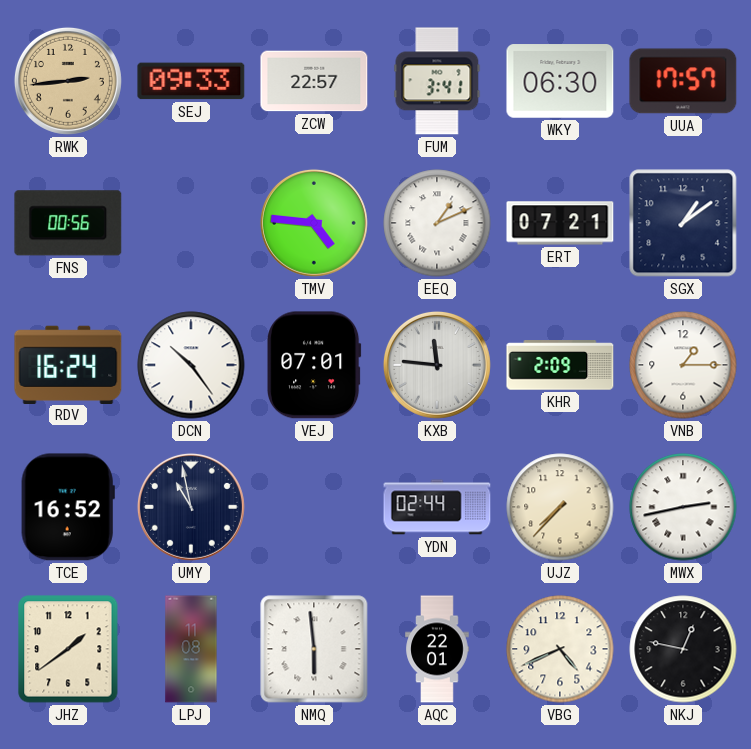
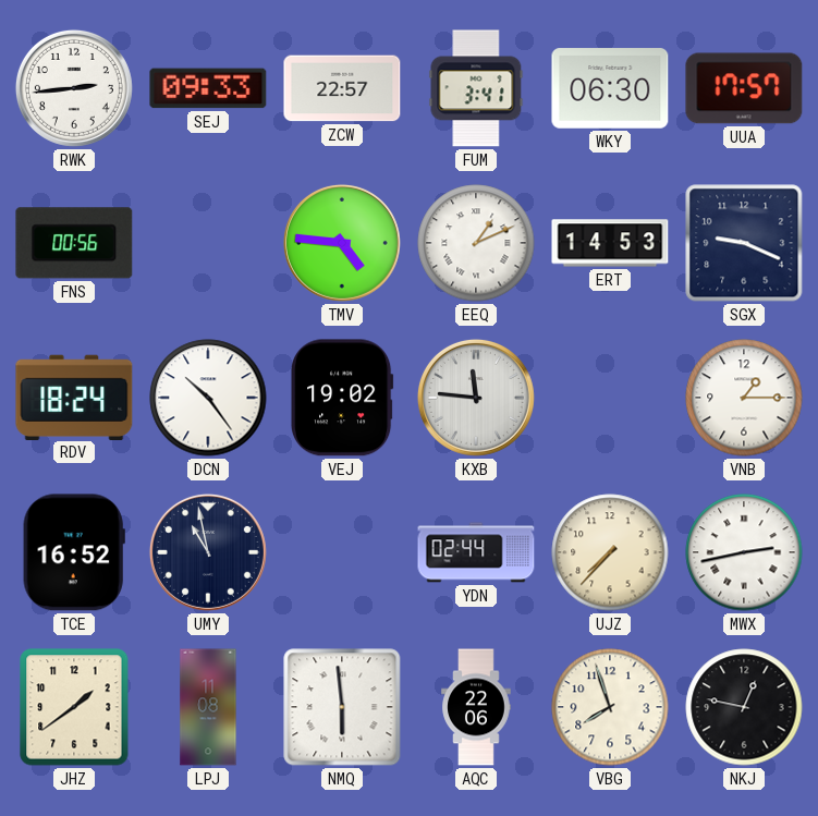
RWK dial: champagne -> white
ERT: 07:21 -> 14:53
SGX: 1:09 -> 9:19
RDV: 16:24 -> 18:24
VEJ: 07:01 -> 19:02
KHR: 2:09 -> none
AQC: 22:01 -> 22:06
VBG: 4:41 -> 7:57
